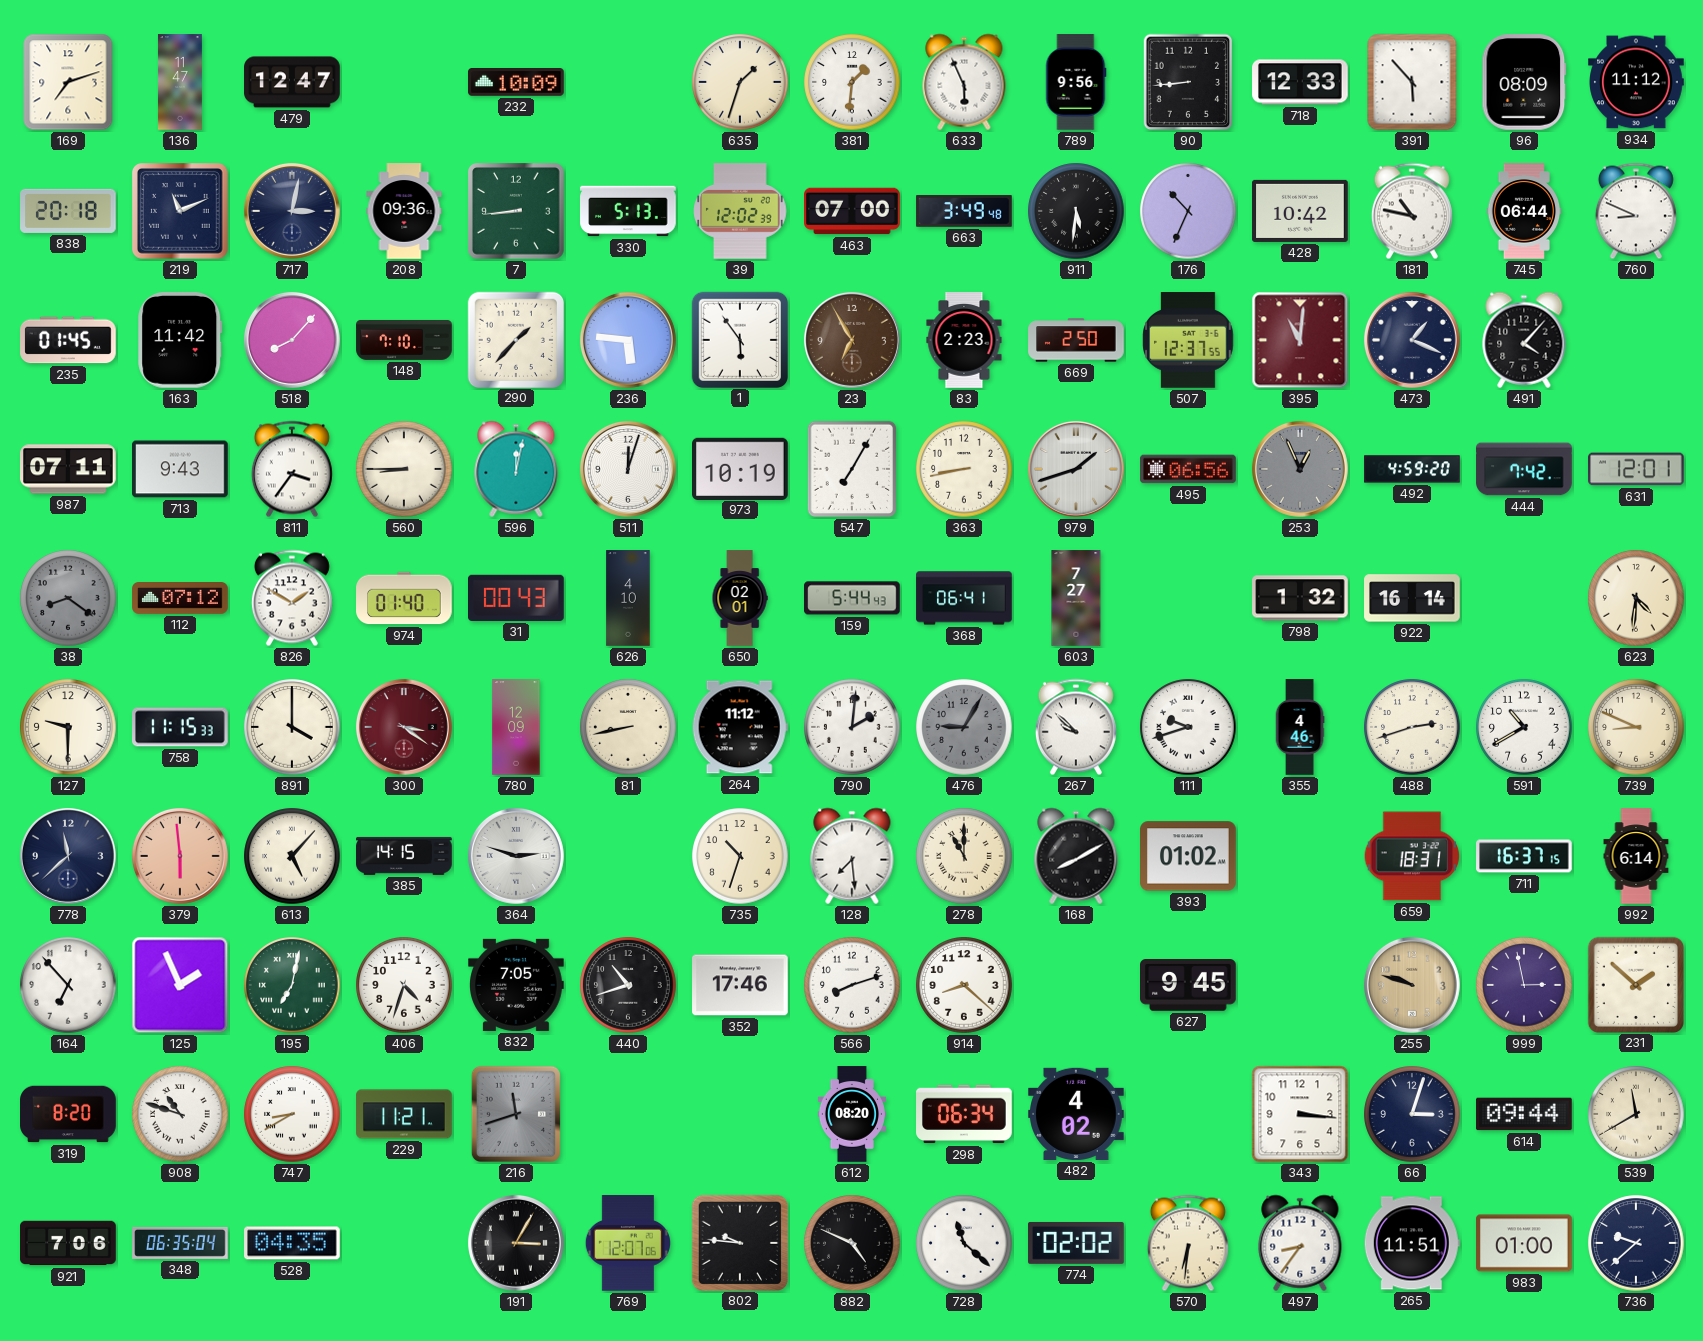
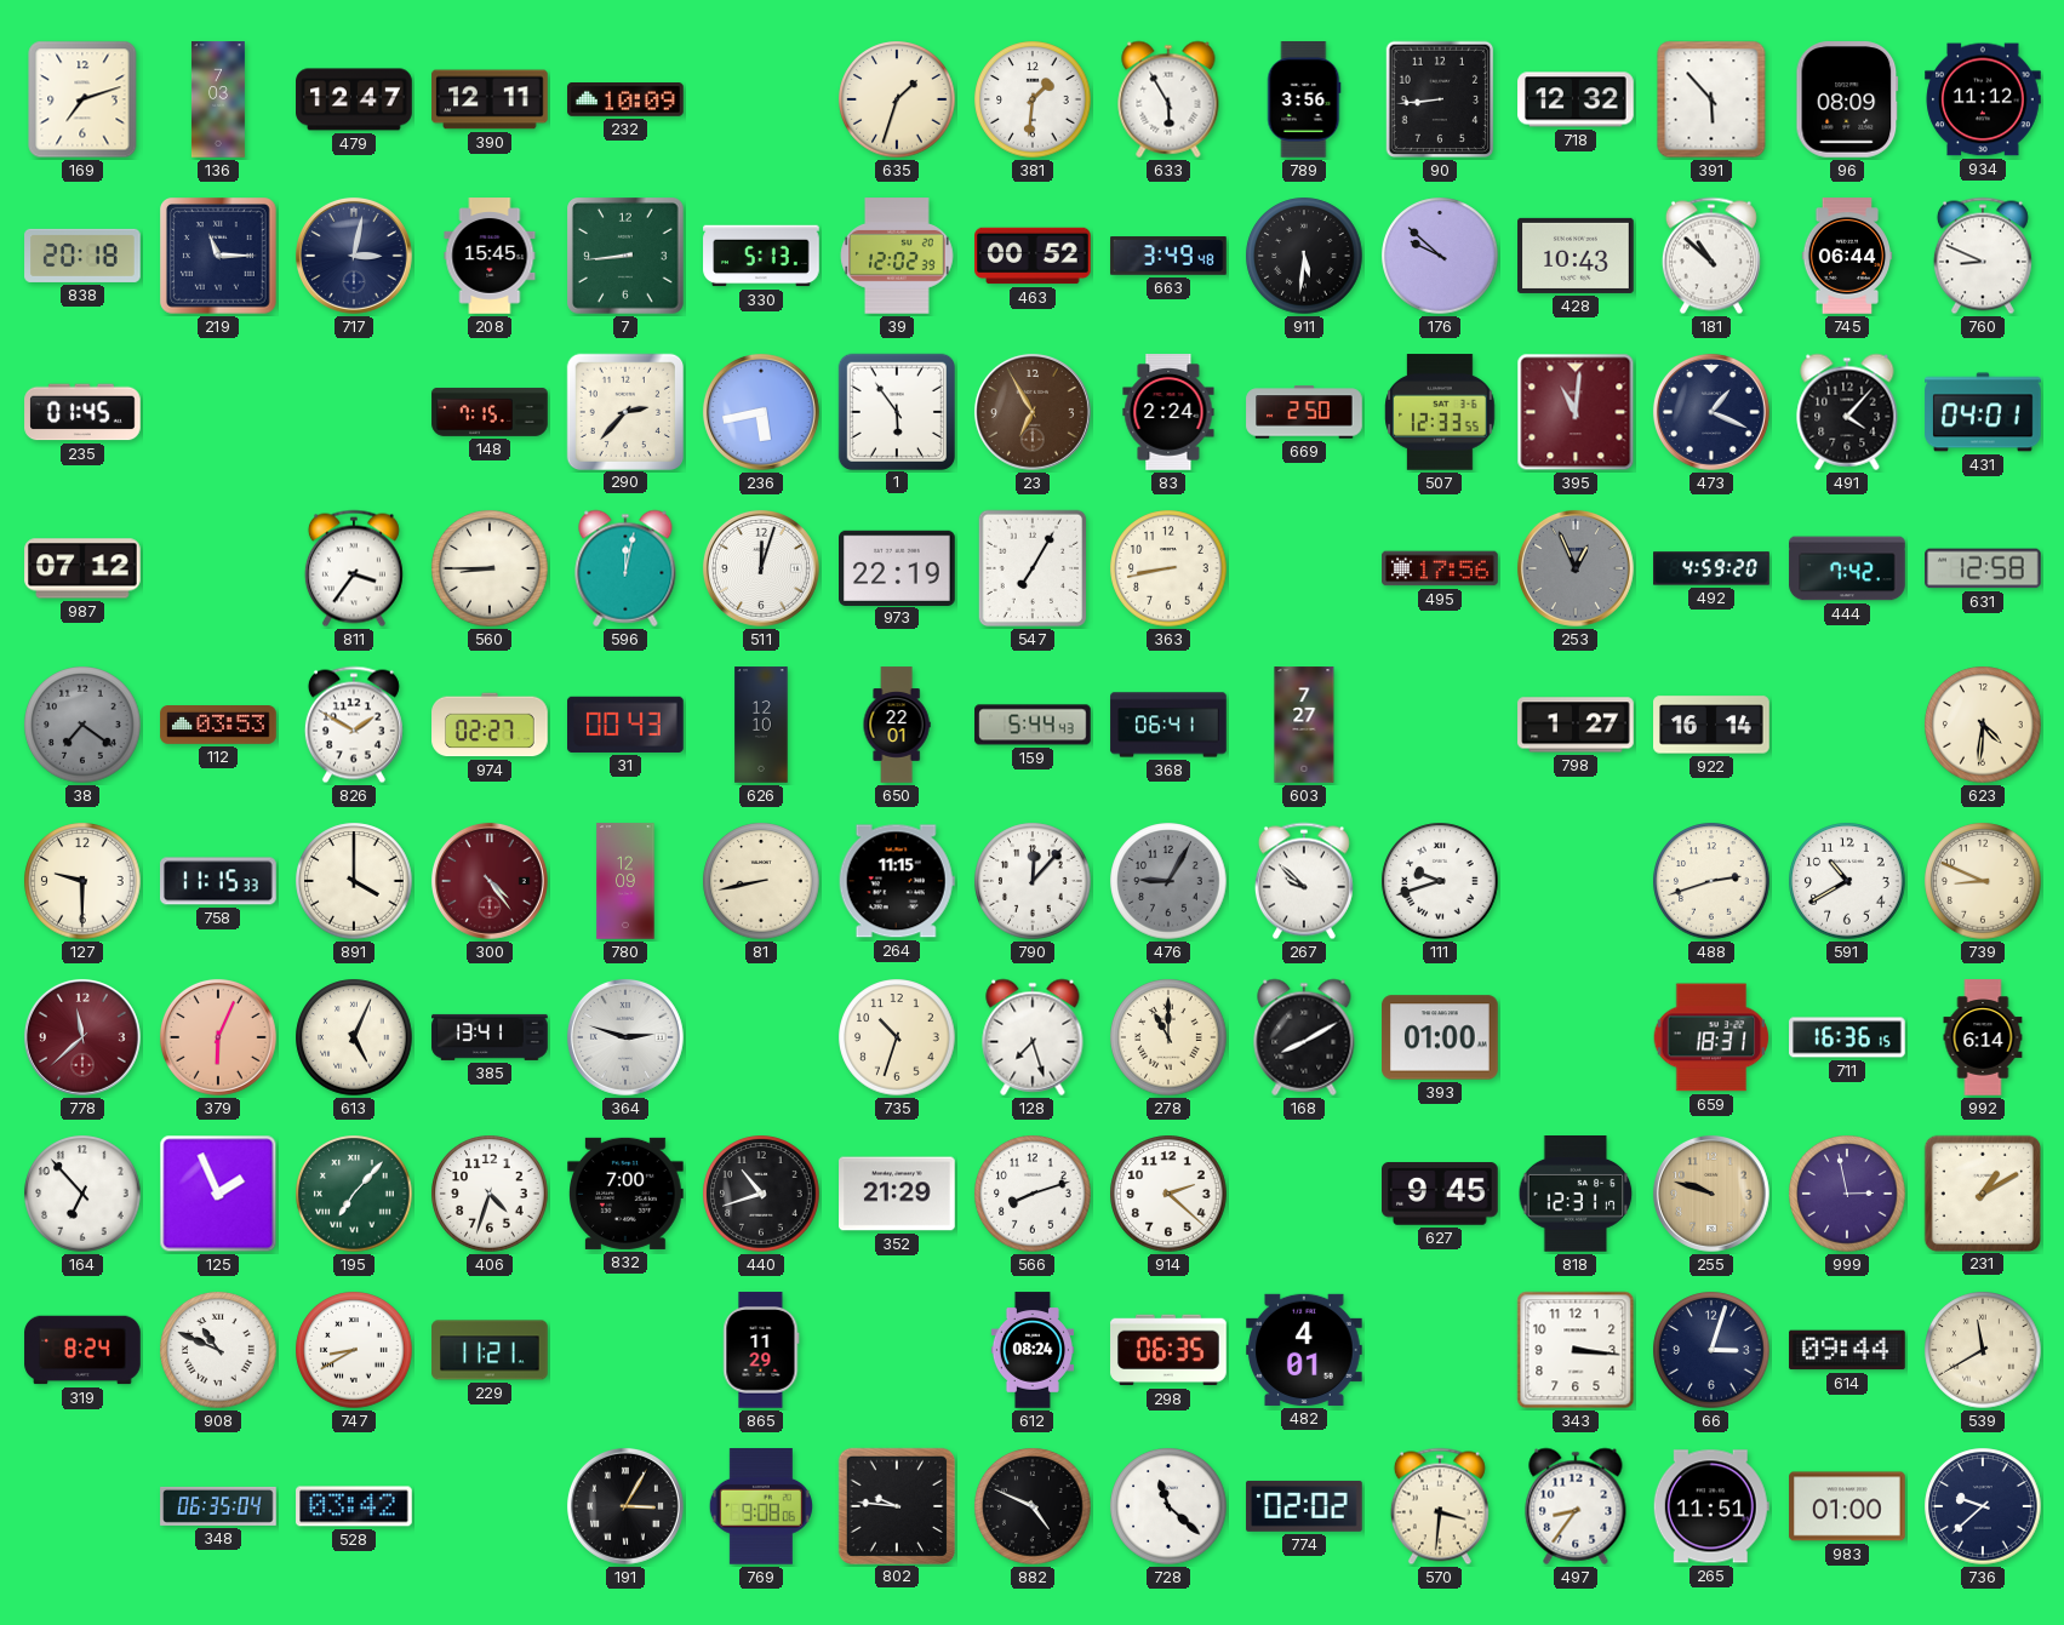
136: 11:47 -> 7:03
390: none -> 12:11
633: 5:56 -> 5:55
789: 9:56 -> 3:56
718: 12:33 -> 12:32
219: 11:11 -> 11:15
208: 09:36 -> 15:45
463: 07:00 -> 00:52
176: 10:34 -> 9:52
428: 10:42 -> 10:43
181: 10:47 -> 10:52
163: 11:42 -> none
518: 8:07 -> none
148: 7:10 -> 7:15
290: 1:37 -> 2:37
236: 5:46 -> 5:43
83: 2:23 -> 2:24
507: 12:37 -> 12:33
431: none -> 04:01
987: 07:11 -> 07:12
713: 9:43 -> none
973: 10:19 -> 22:19
979: 1:42 -> none
495: 06:56 -> 17:56
631: 12:01 -> 12:58
38: 8:21 -> 7:21
112: 07:12 -> 03:53
974: 01:40 -> 02:27
626: 4:10 -> 12:10
650: 02:01 -> 22:01
798: 1:32 -> 1:27
300: 3:21 -> 4:24
264: 11:12 -> 11:15
790: 2:01 -> 12:07
355: 4:46 -> none
778 dial: navy -> burgundy
379: 5:59 -> 6:04
613: 5:07 -> 5:04
385: 14:15 -> 13:41
128: 7:29 -> 7:27
393: 01:02 -> 01:00
711: 16:37 -> 16:36
195: 7:02 -> 7:07
832: 7:05 -> 7:00
352: 17:46 -> 21:29
914: 8:22 -> 2:22
818: none -> 12:31
231: 1:52 -> 1:10
319: 8:20 -> 8:24
908: 10:48 -> 10:49
216: 11:42 -> none
865: none -> 11:29
612: 08:20 -> 08:24
298: 06:34 -> 06:35
482: 4:02 -> 4:01
921: 7:06 -> none
528: 04:35 -> 03:42
769: 12:07 -> 9:08
570: 6:31 -> 3:31
